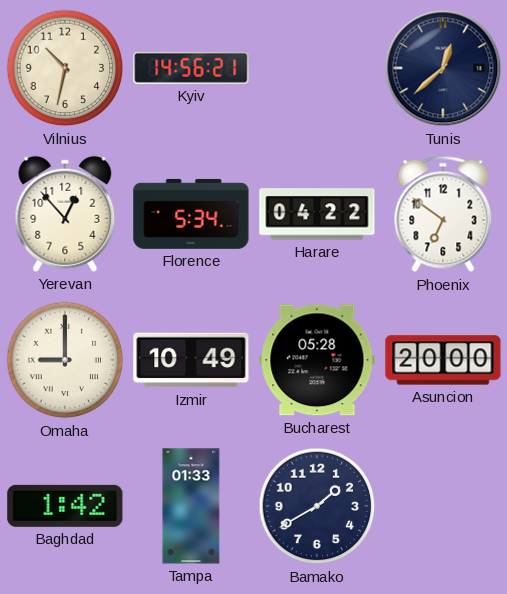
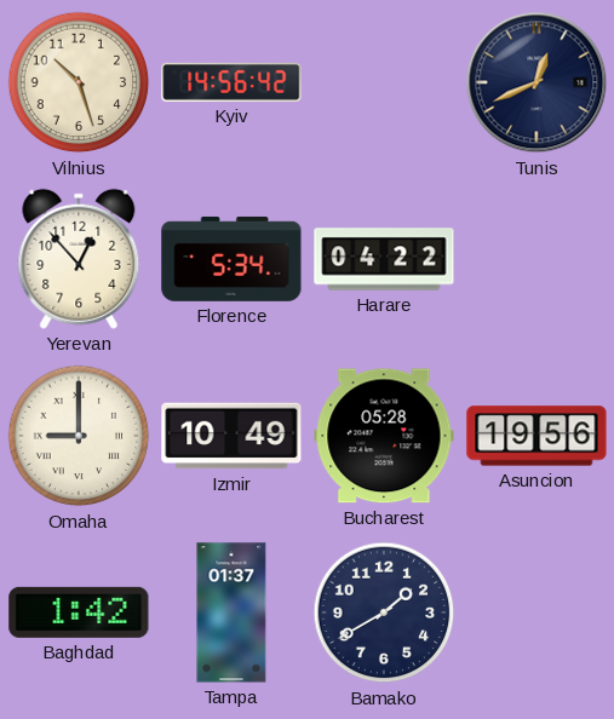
Vilnius: 10:32 -> 10:27
Kyiv: 14:56:21 -> 14:56:42
Tunis: 12:38 -> 12:41
Phoenix: 6:51 -> none
Asuncion: 20:00 -> 19:56
Tampa: 01:33 -> 01:37
